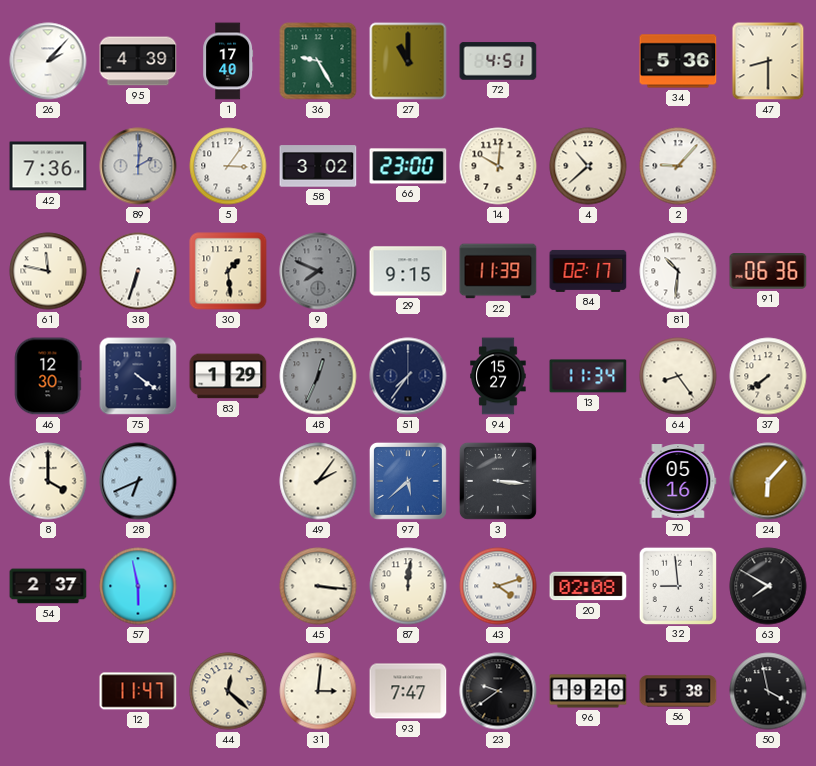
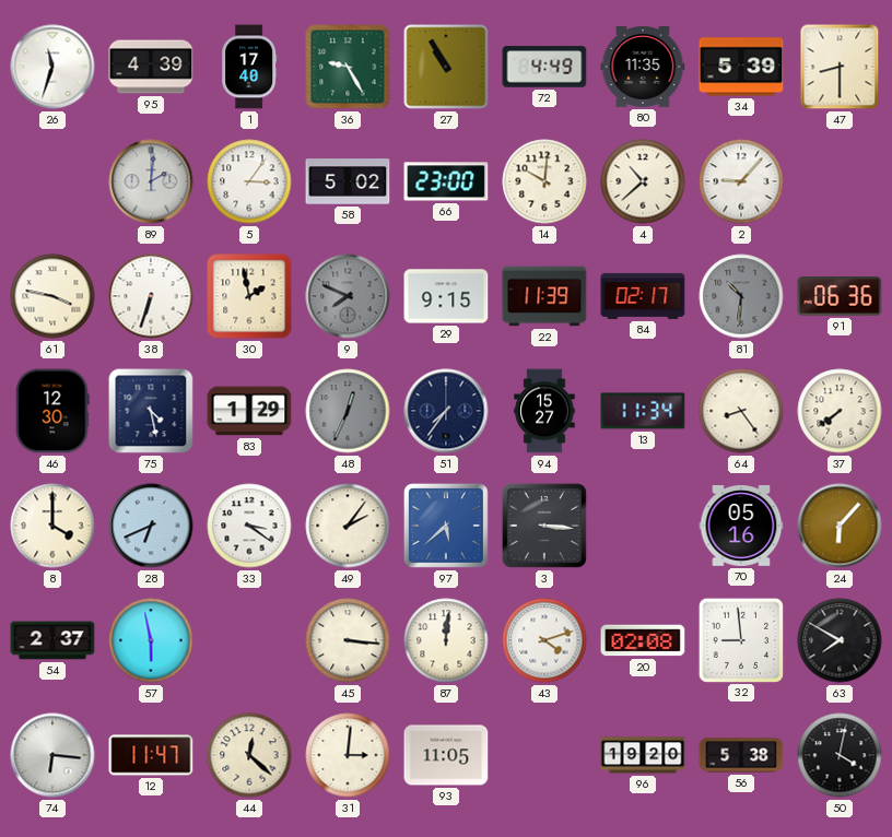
26: 2:07 -> 11:33
27: 11:00 -> 10:55
72: 4:51 -> 4:49
80: none -> 11:35
34: 5:36 -> 5:39
42: 7:36 -> none
58: 3:02 -> 5:02
61: 11:47 -> 3:47
30: 1:29 -> 1:58
81 dial: white -> grey
75: 4:21 -> 4:28
33: none -> 3:21
74: none -> 6:16
93: 7:47 -> 11:05
23: 9:39 -> none
50: 3:58 -> 4:02
